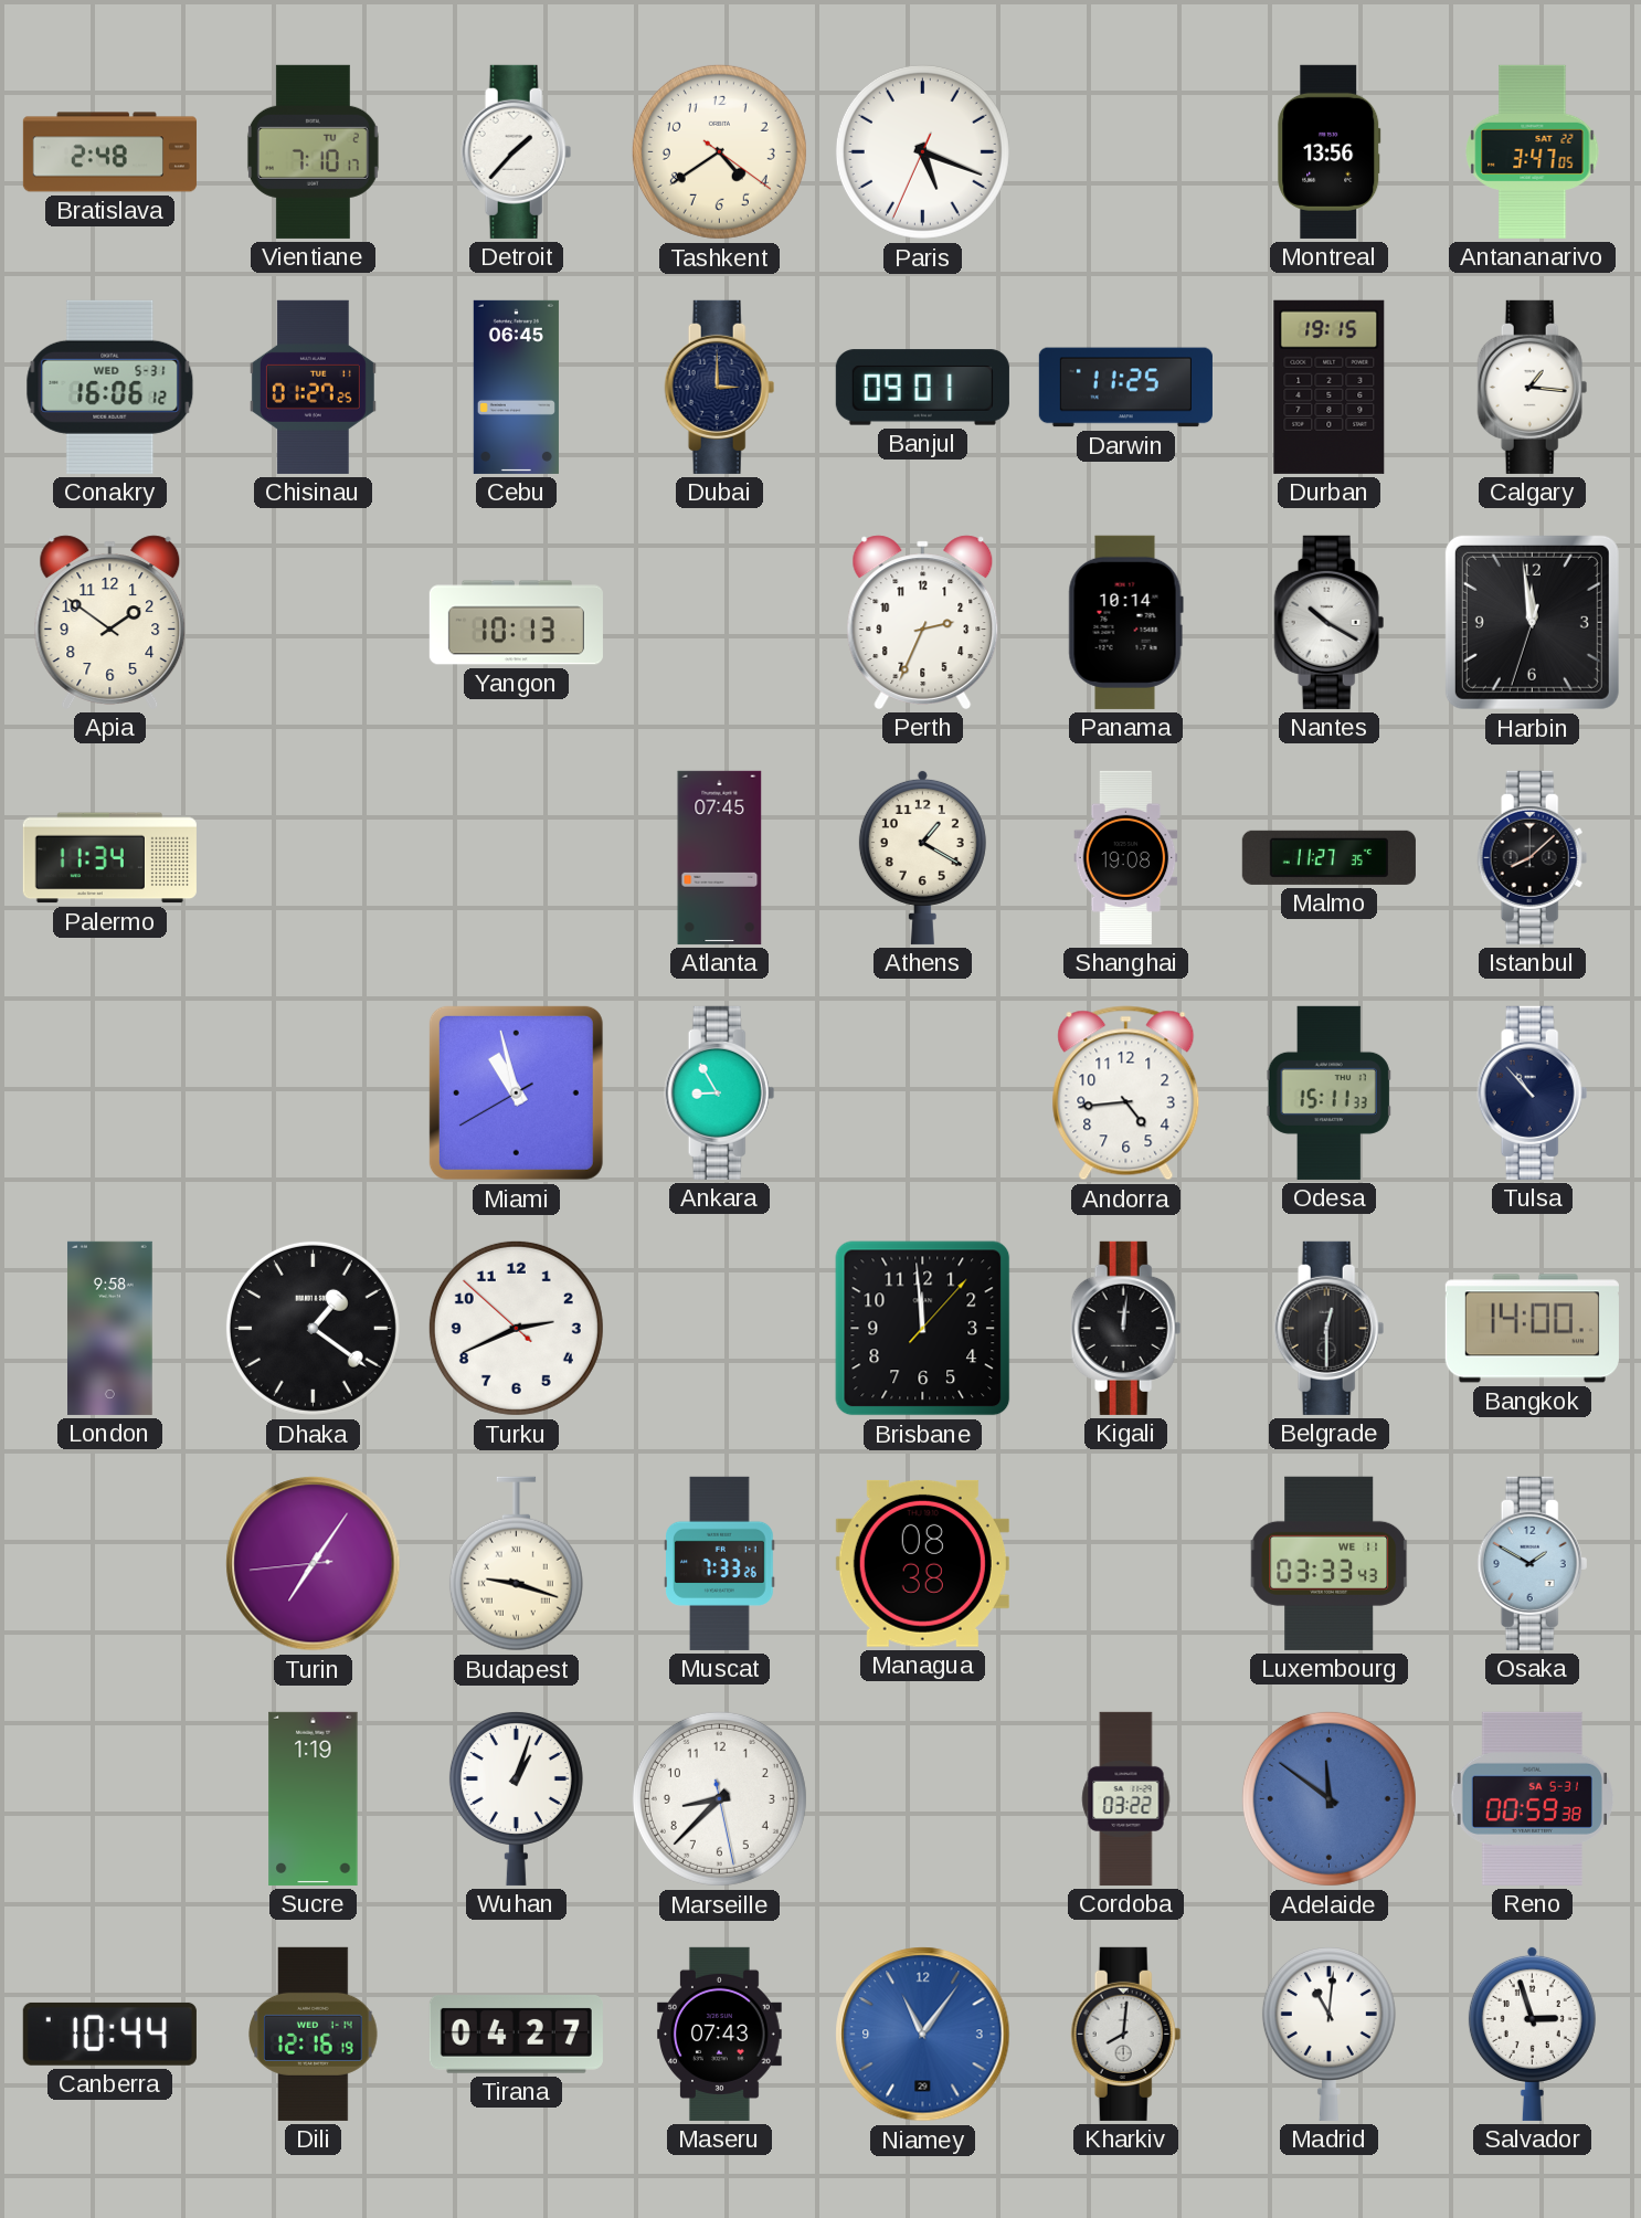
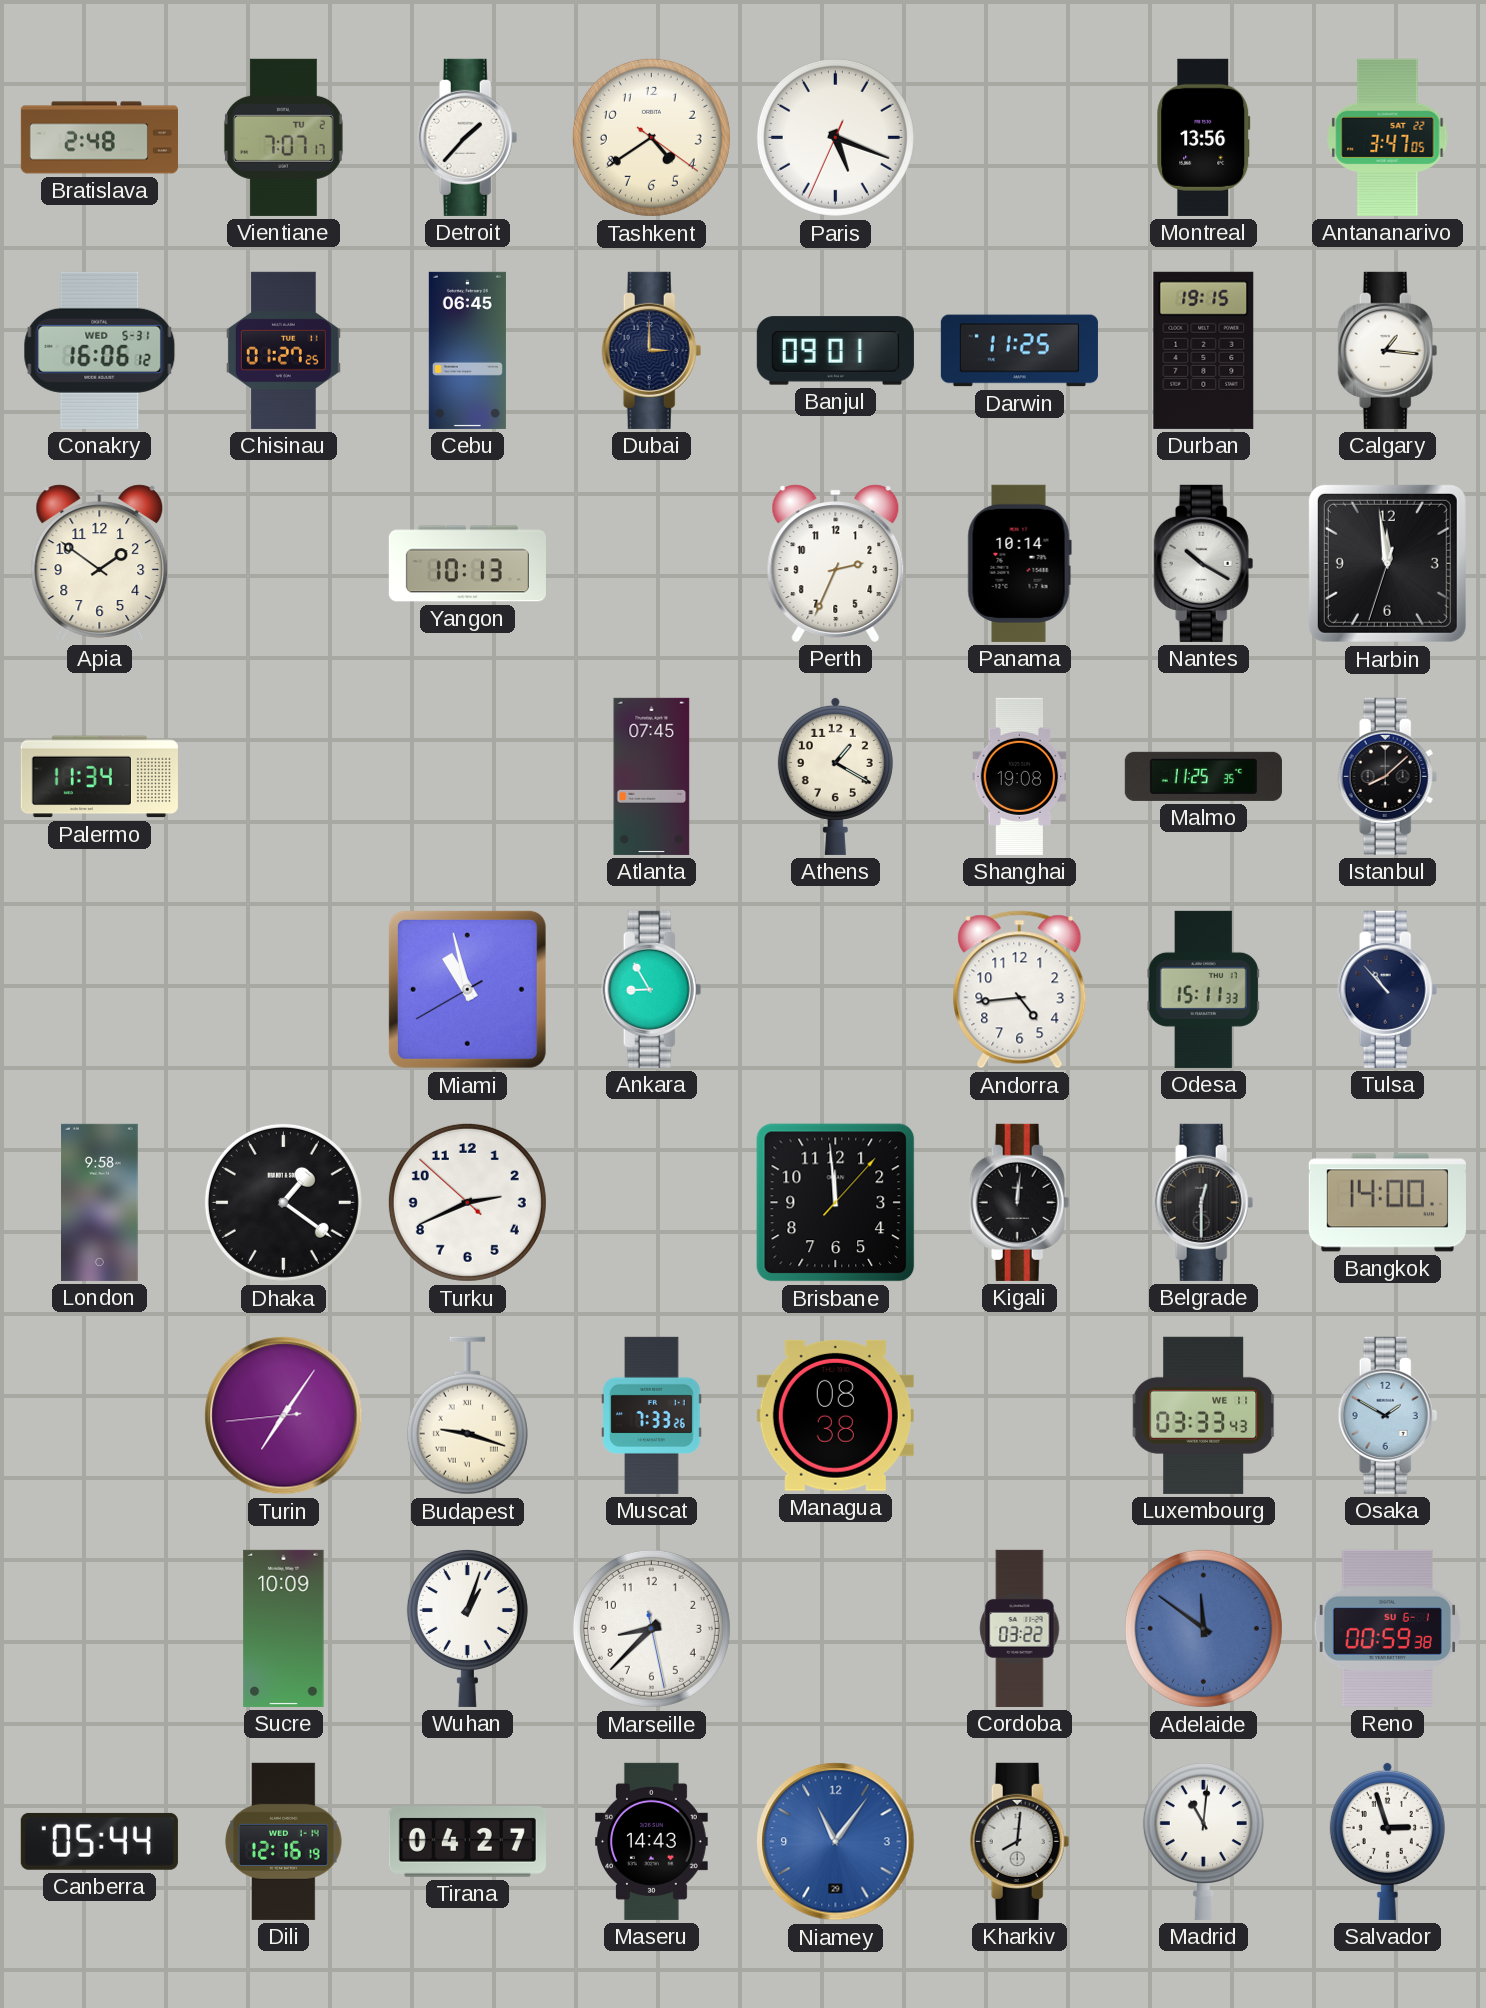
Vientiane: 7:10 -> 7:07
Malmo: 11:27 -> 11:25
Sucre: 1:19 -> 10:09
Reno date: SA 5-31 -> SU 6-1
Canberra: 10:44 -> 05:44
Maseru: 07:43 -> 14:43
